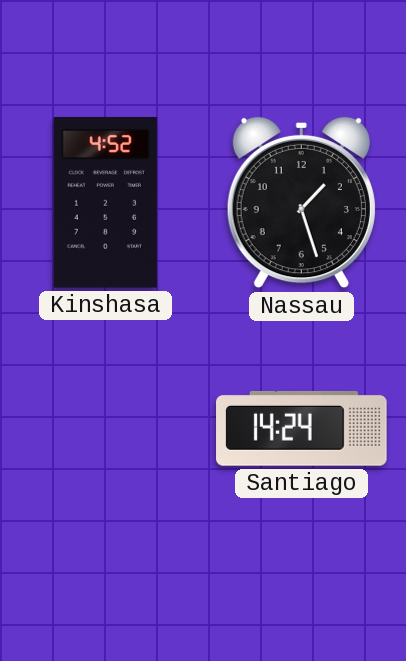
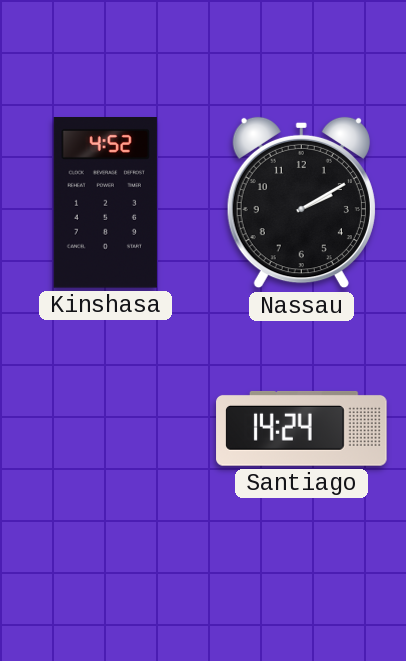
Nassau: 1:27 -> 2:10
